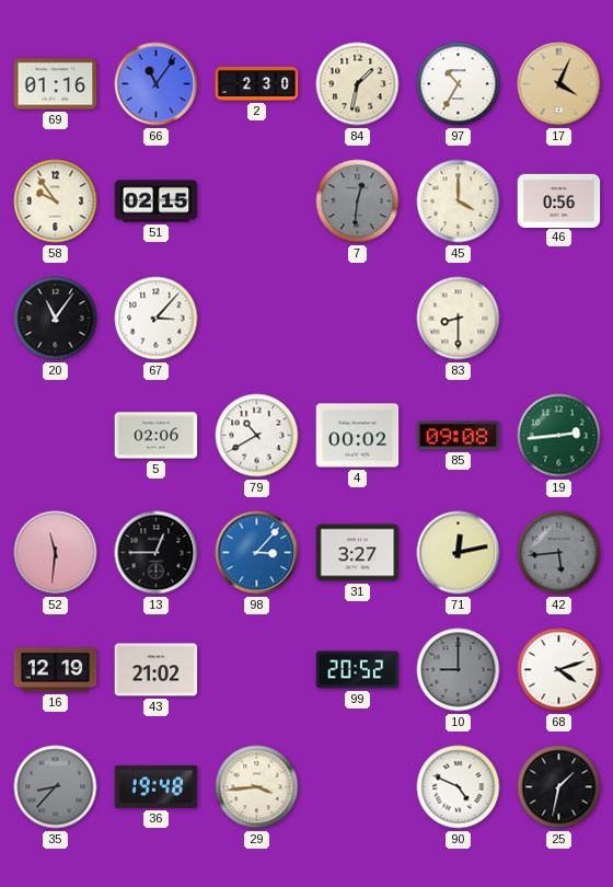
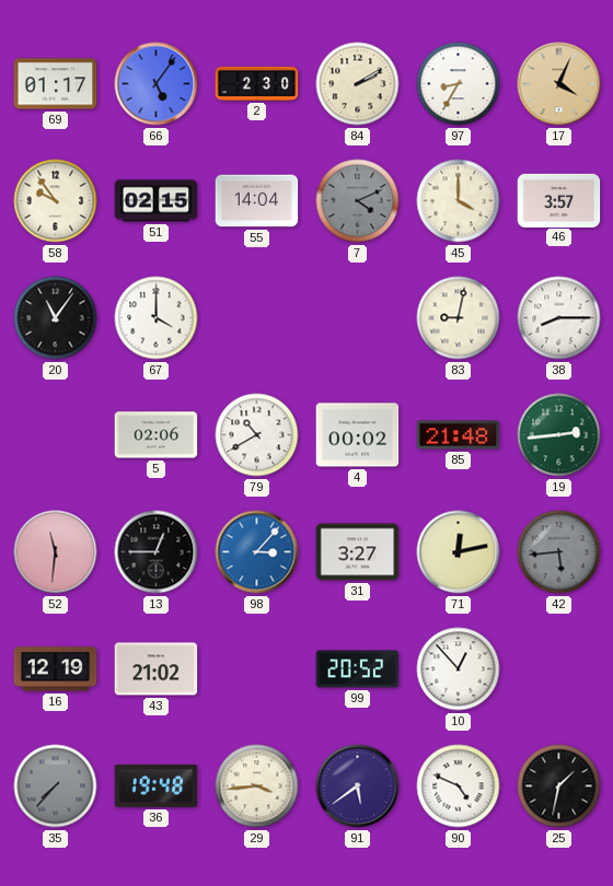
69: 01:16 -> 01:17
66: 11:06 -> 5:06
84: 1:32 -> 2:10
97: 10:35 -> 8:35
55: none -> 14:04
7: 12:31 -> 4:11
46: 0:56 -> 3:57
67: 3:07 -> 4:00
83: 8:30 -> 9:02
38: none -> 8:15
85: 09:08 -> 21:48
10: 9:00 -> 12:53
10 dial: grey -> white
68: 4:12 -> none
35: 8:37 -> 7:37
91: none -> 5:39
